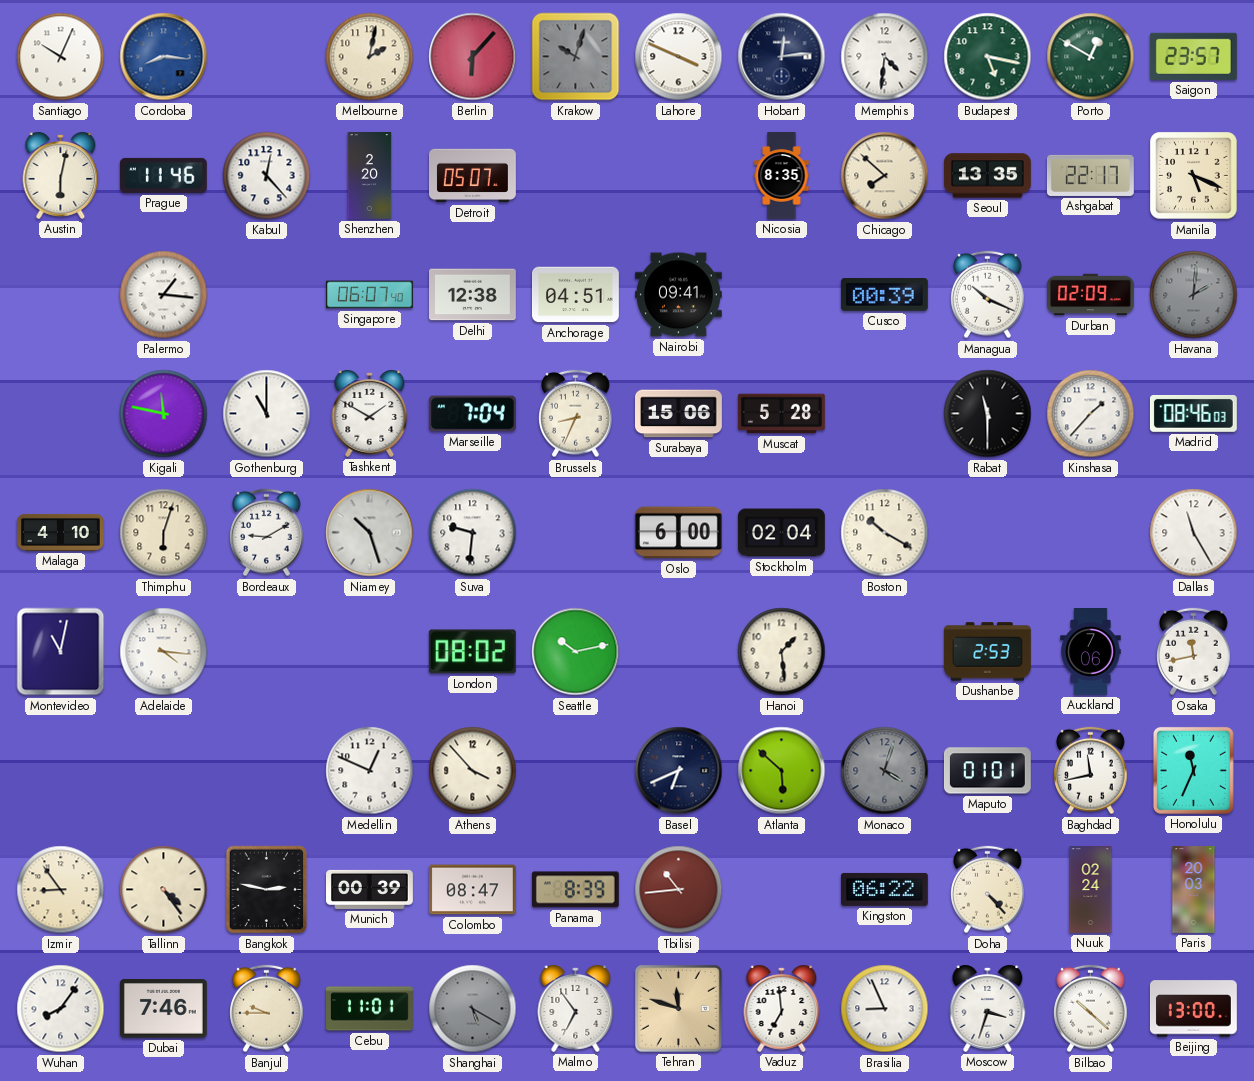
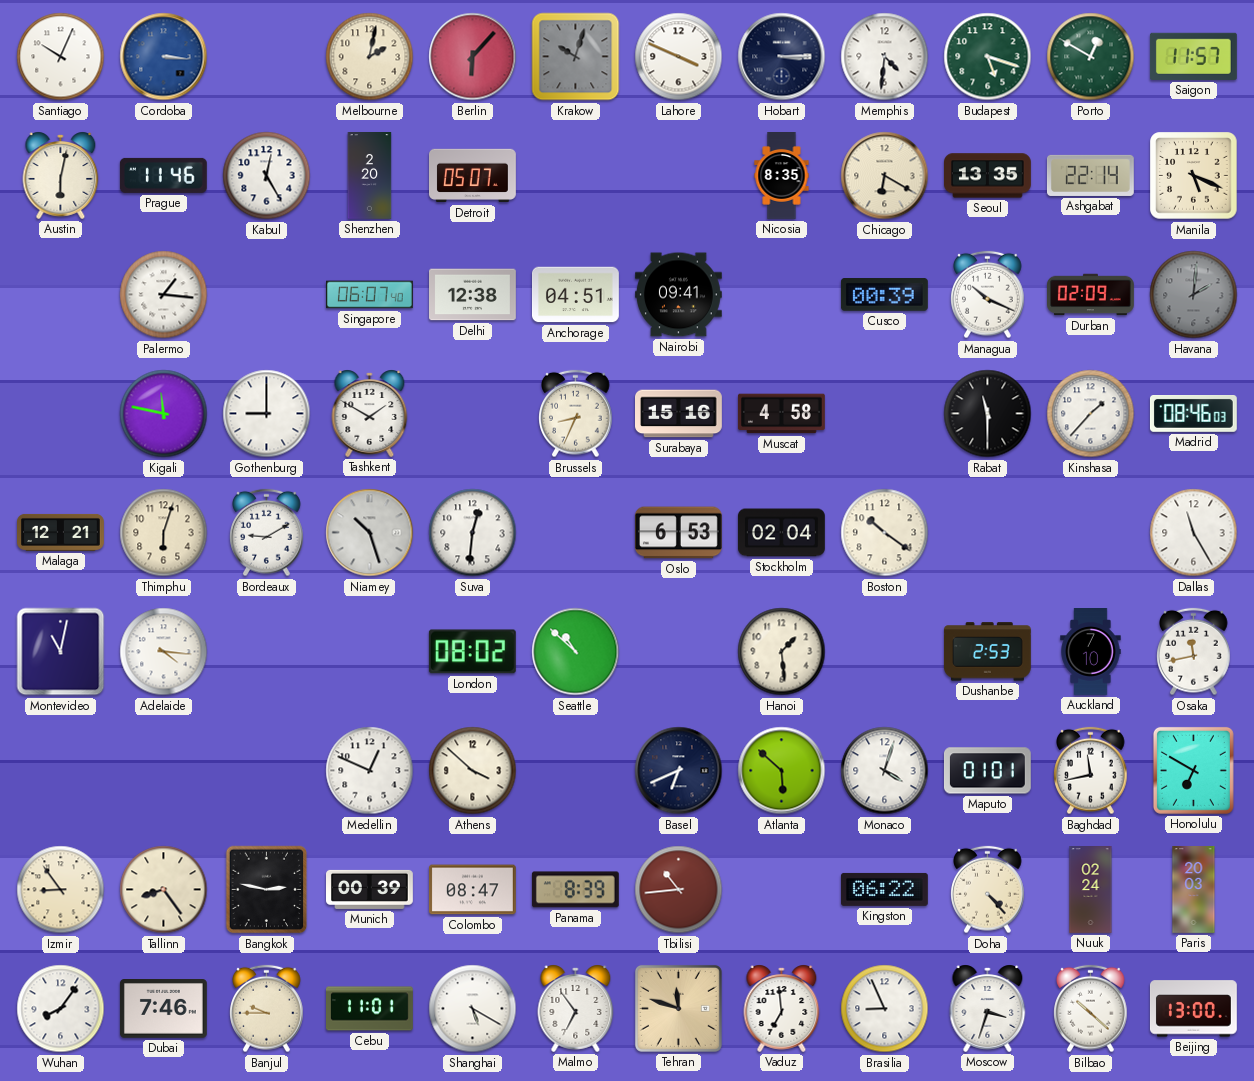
Cordoba: 8:16 -> 3:16
Hobart: 12:14 -> 3:15
Budapest: 5:17 -> 5:18
Saigon: 23:57 -> 11:57
Kabul: 12:23 -> 12:25
Chicago: 7:52 -> 6:20
Ashgabat: 22:17 -> 22:14
Gothenburg: 11:00 -> 9:00
Marseille: 7:04 -> none
Surabaya: 15:06 -> 15:16
Muscat: 5:28 -> 4:58
Malaga: 4:10 -> 12:21
Suva: 9:31 -> 12:31
Oslo: 6:00 -> 6:53
Boston: 10:20 -> 10:21
Seattle: 10:13 -> 10:52
Auckland: 7:06 -> 7:10
Athens: 3:53 -> 3:52
Monaco dial: grey -> white
Honolulu: 11:34 -> 6:50
Tallinn: 4:24 -> 8:24
Shanghai dial: grey -> white
